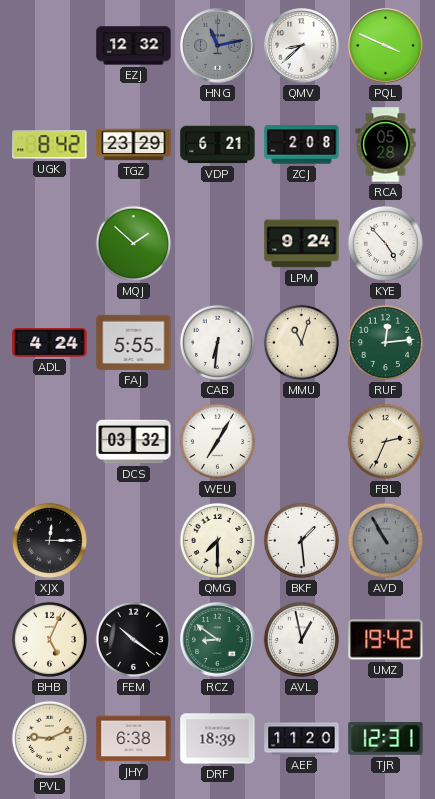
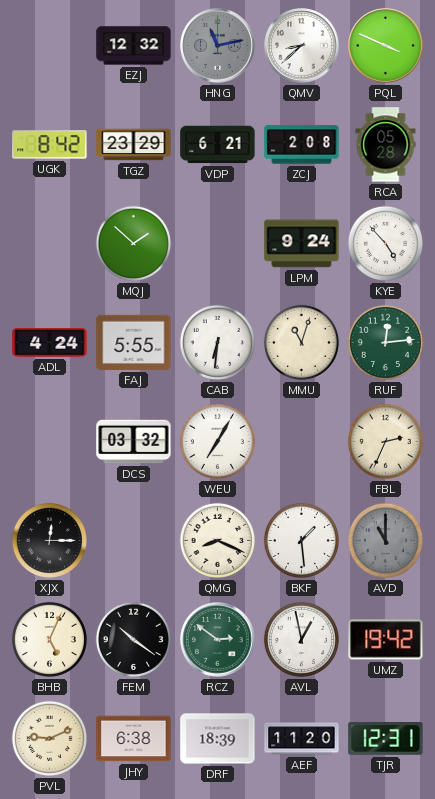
QMG: 7:30 -> 8:19
AVD: 10:55 -> 11:00
RCZ: 8:51 -> 2:51
